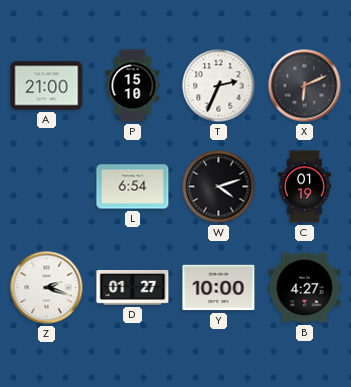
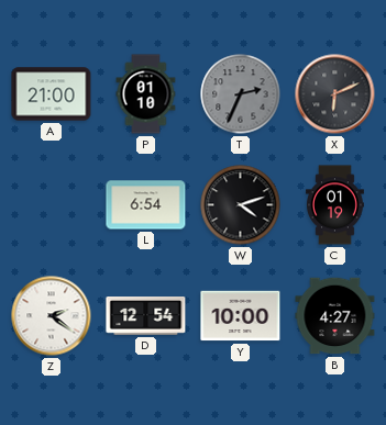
P: 15:10 -> 01:10
T dial: white -> grey
Z: 2:18 -> 2:21
D: 01:27 -> 12:54
